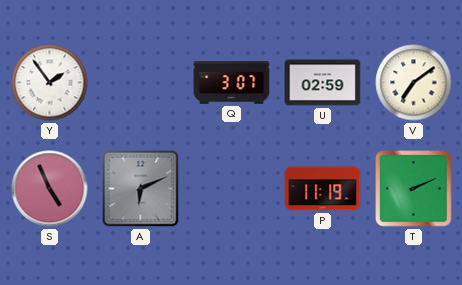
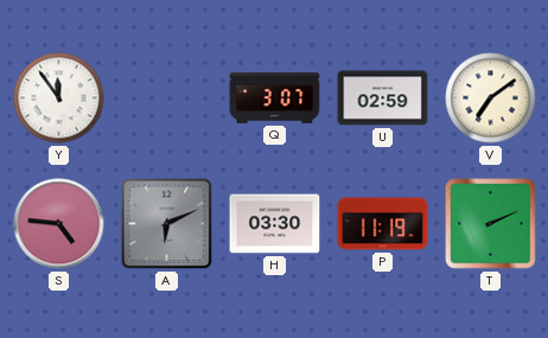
Y: 1:54 -> 11:54
S: 4:56 -> 4:46
H: none -> 03:30
